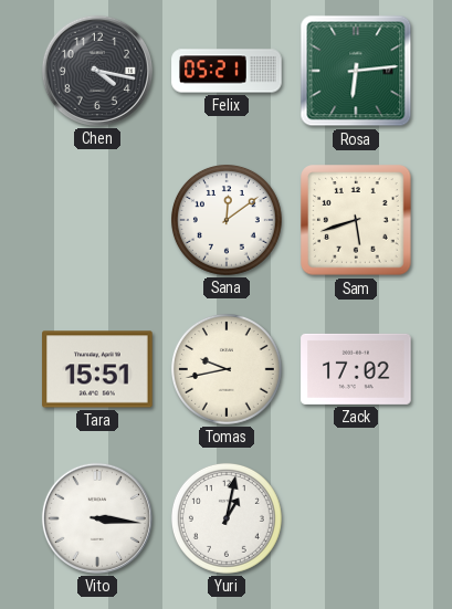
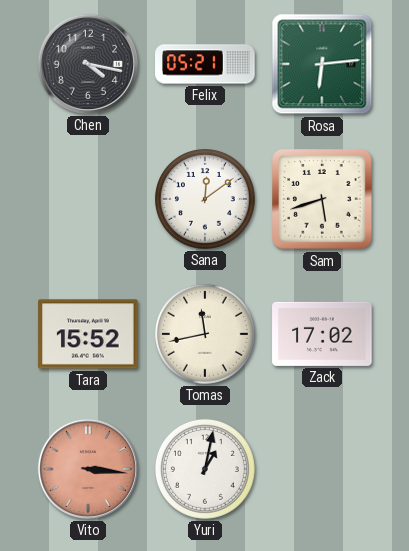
Tara: 15:51 -> 15:52
Tomas: 9:43 -> 11:43
Vito dial: white -> salmon
